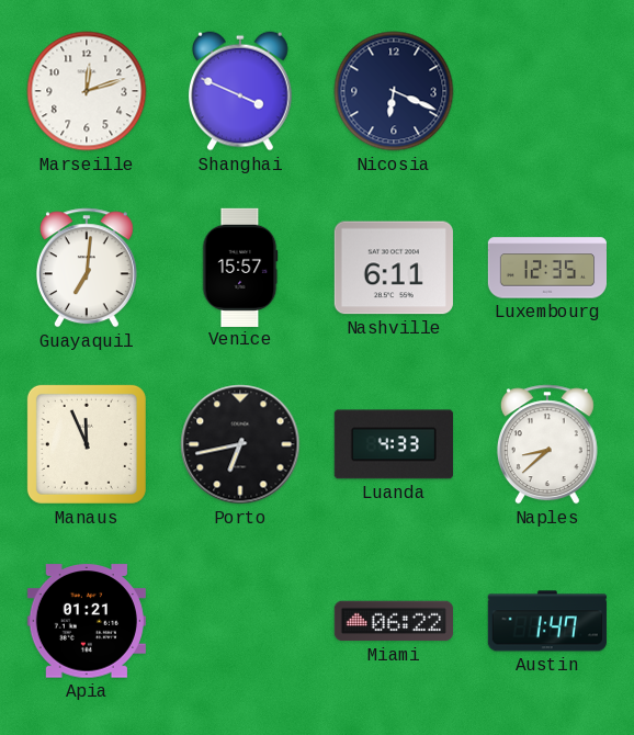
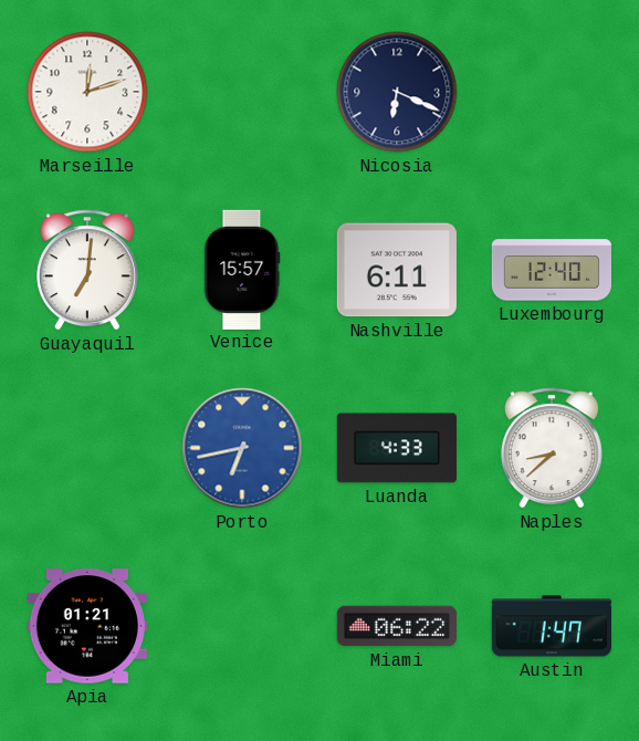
Shanghai: 3:49 -> none
Luxembourg: 12:35 -> 12:40
Manaus: 11:56 -> none
Porto dial: black -> blue
